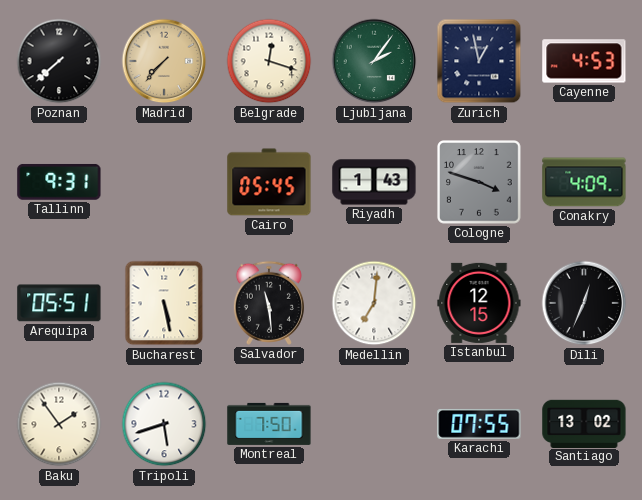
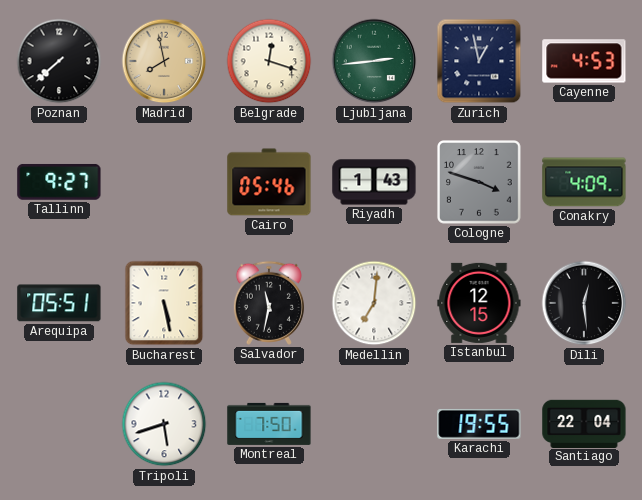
Madrid: 7:37 -> 7:58
Ljubljana: 2:06 -> 2:44
Tallinn: 9:31 -> 9:27
Cairo: 05:45 -> 05:46
Salvador: 11:29 -> 11:32
Dili: 12:34 -> 12:29
Baku: 1:54 -> none
Karachi: 07:55 -> 19:55
Santiago: 13:02 -> 22:04
